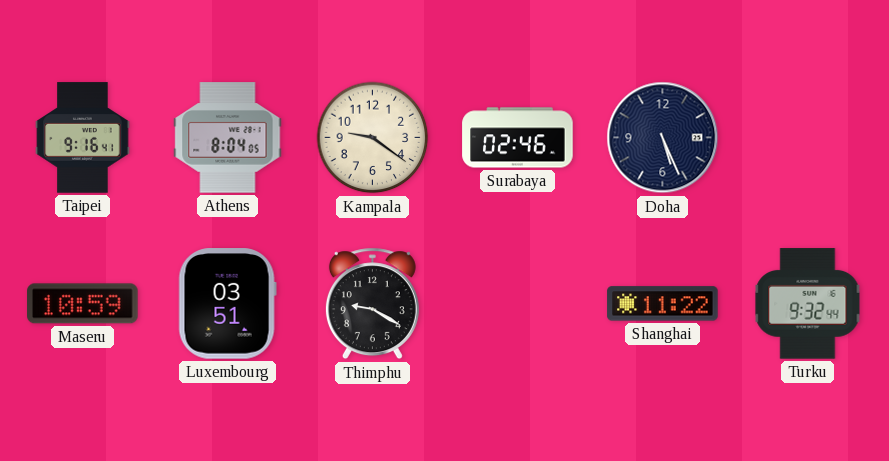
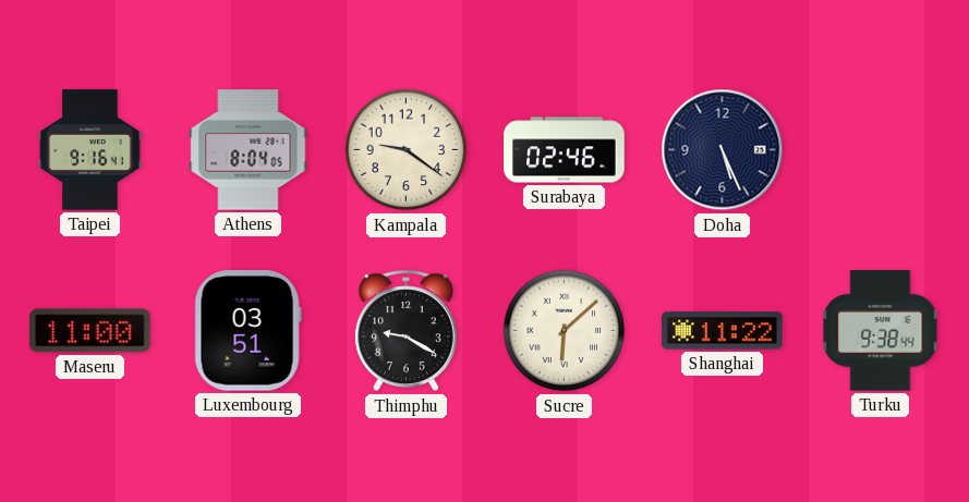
Maseru: 10:59 -> 11:00
Sucre: none -> 6:08
Turku: 9:32 -> 9:38
